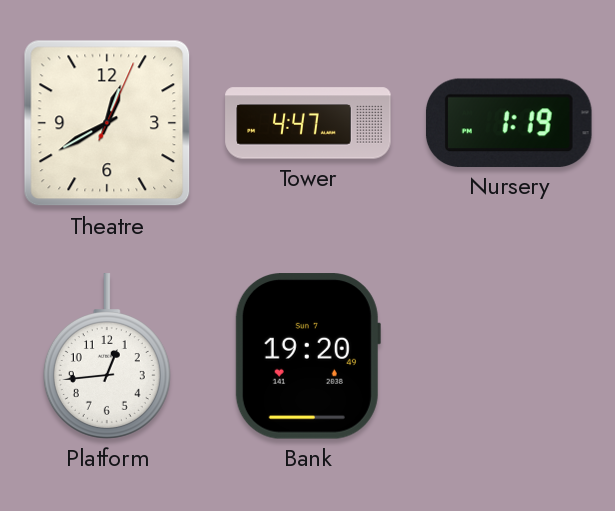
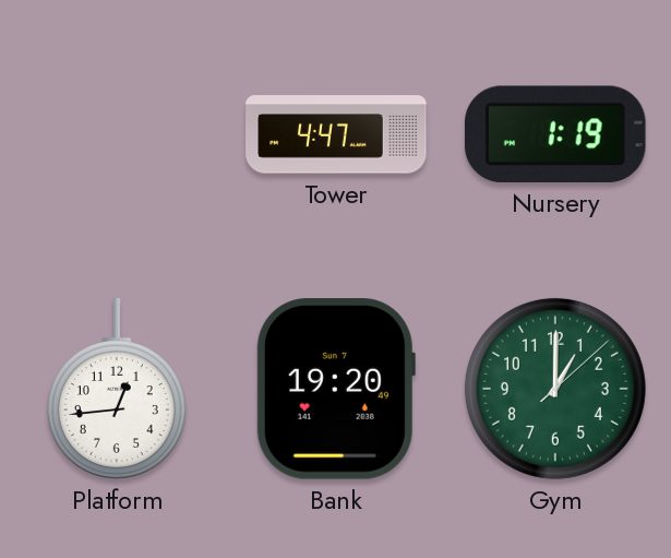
Theatre: 12:40 -> none
Gym: none -> 1:00
